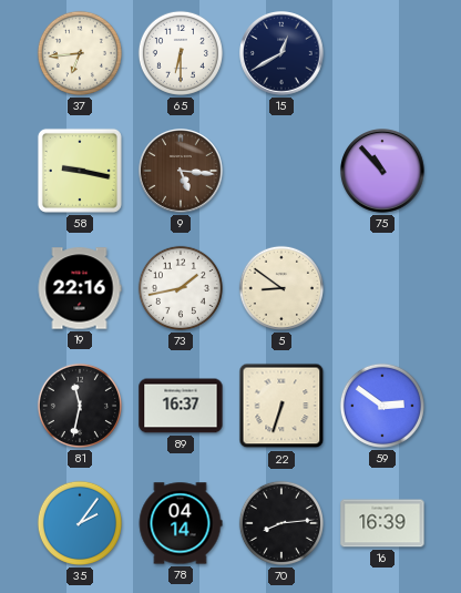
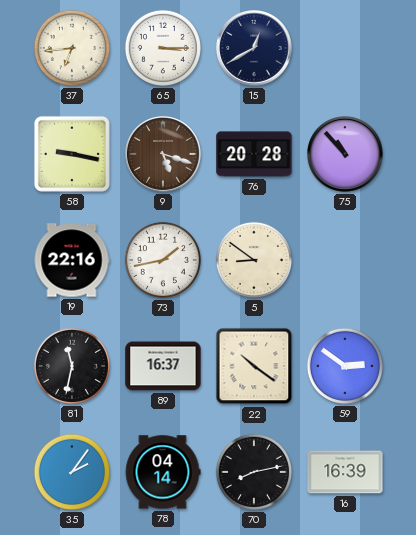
65: 6:30 -> 3:15
9: 5:16 -> 5:18
76: none -> 20:28
22: 6:33 -> 10:21
70: 8:14 -> 8:13
